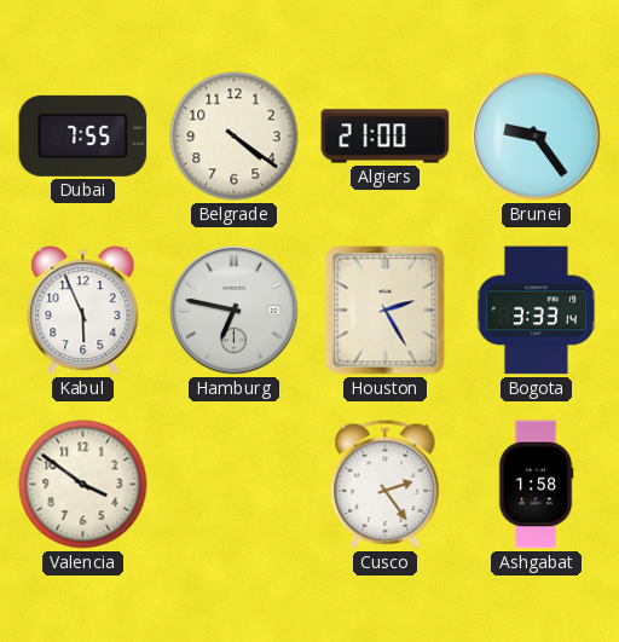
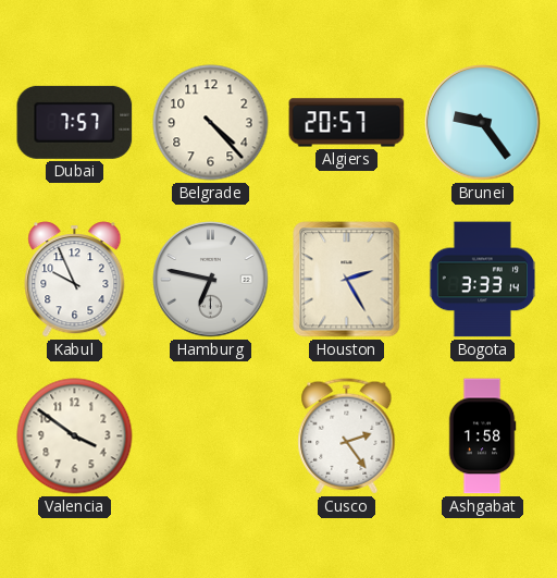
Dubai: 7:55 -> 7:57
Belgrade: 4:21 -> 4:23
Algiers: 21:00 -> 20:57
Kabul: 5:56 -> 9:56
